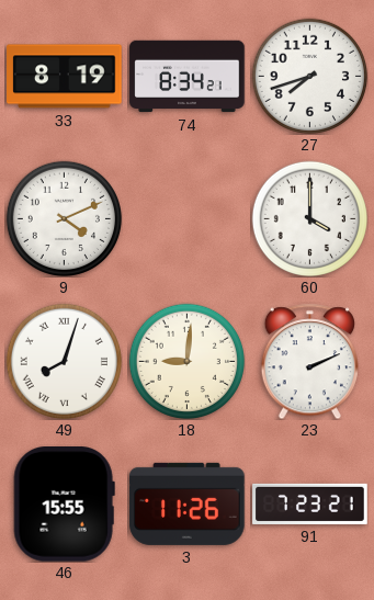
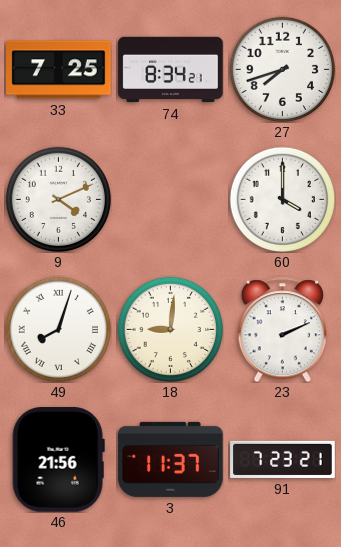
33: 8:19 -> 7:25
46: 15:55 -> 21:56
3: 11:26 -> 11:37
